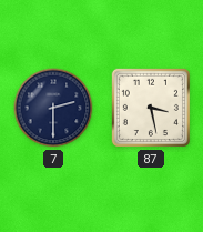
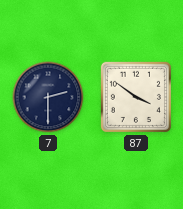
87: 3:28 -> 3:51
